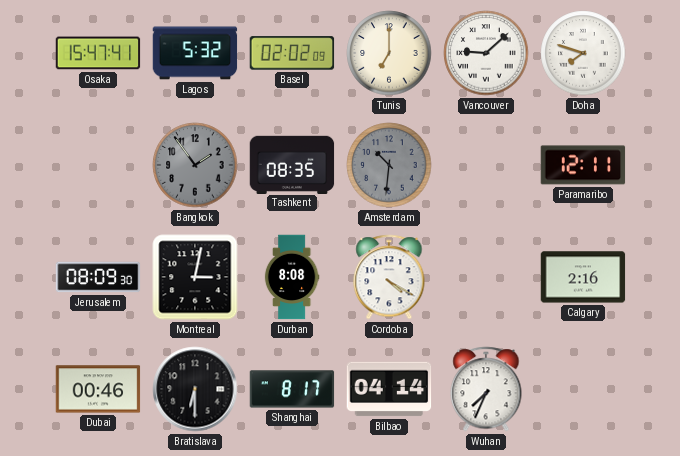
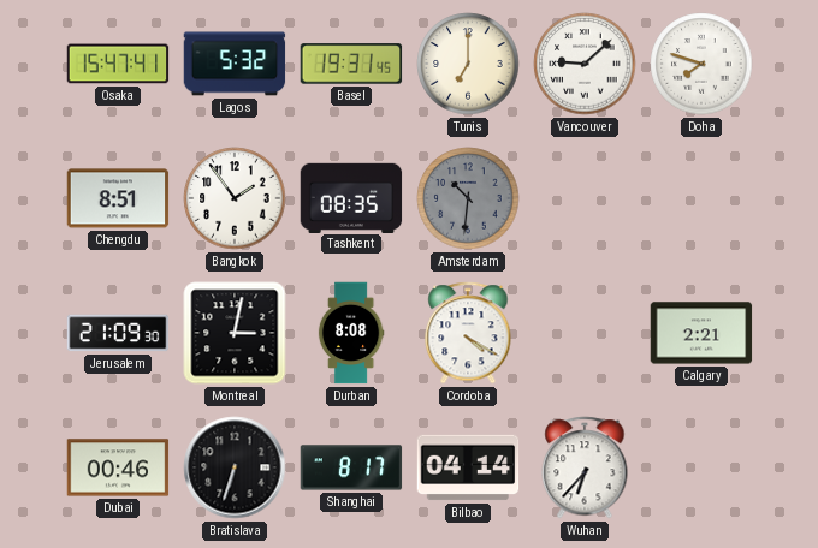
Basel: 02:02 -> 19:31
Chengdu: none -> 8:51
Bangkok dial: grey -> white
Paramaribo: 12:11 -> none
Jerusalem: 08:09 -> 21:09
Calgary: 2:16 -> 2:21
Bratislava: 6:30 -> 6:33
Wuhan: 7:34 -> 6:37
